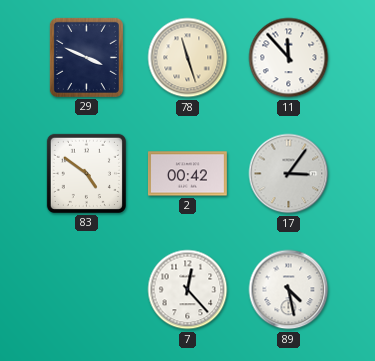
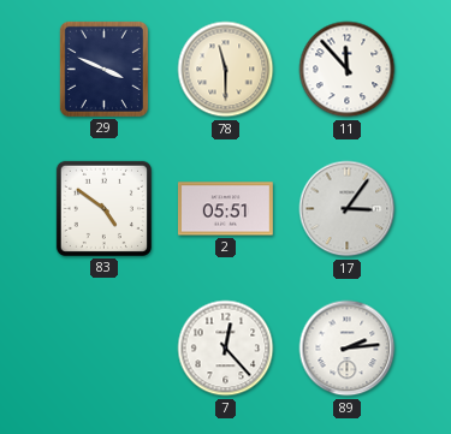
78: 11:27 -> 11:30
2: 00:42 -> 05:51
89: 4:28 -> 2:14
